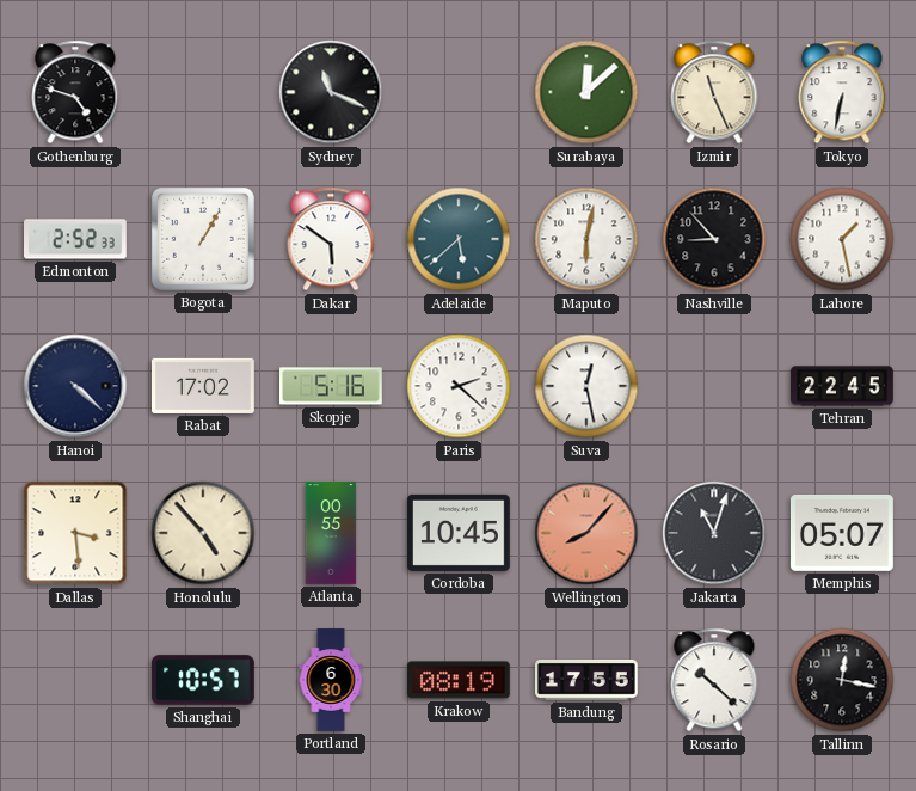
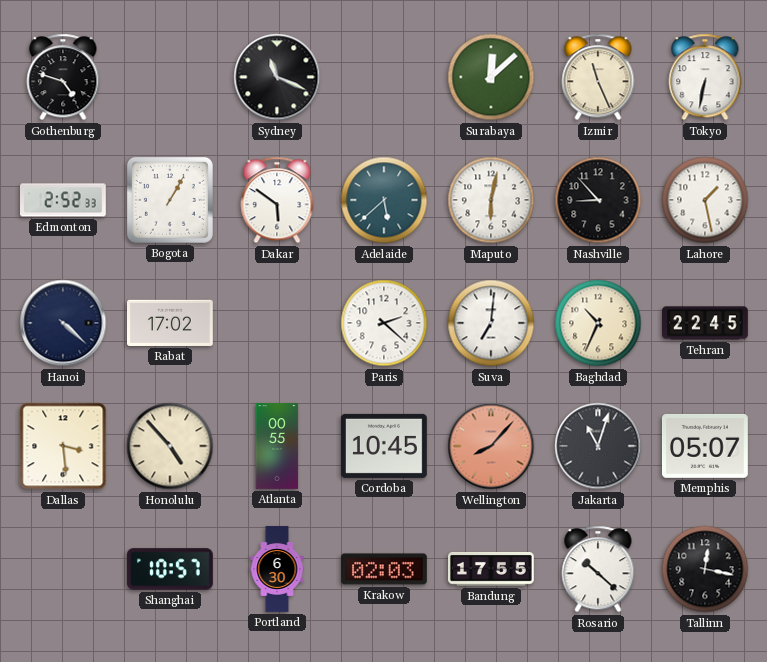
Skopje: 5:16 -> none
Suva: 12:28 -> 7:01
Baghdad: none -> 10:34
Krakow: 08:19 -> 02:03
